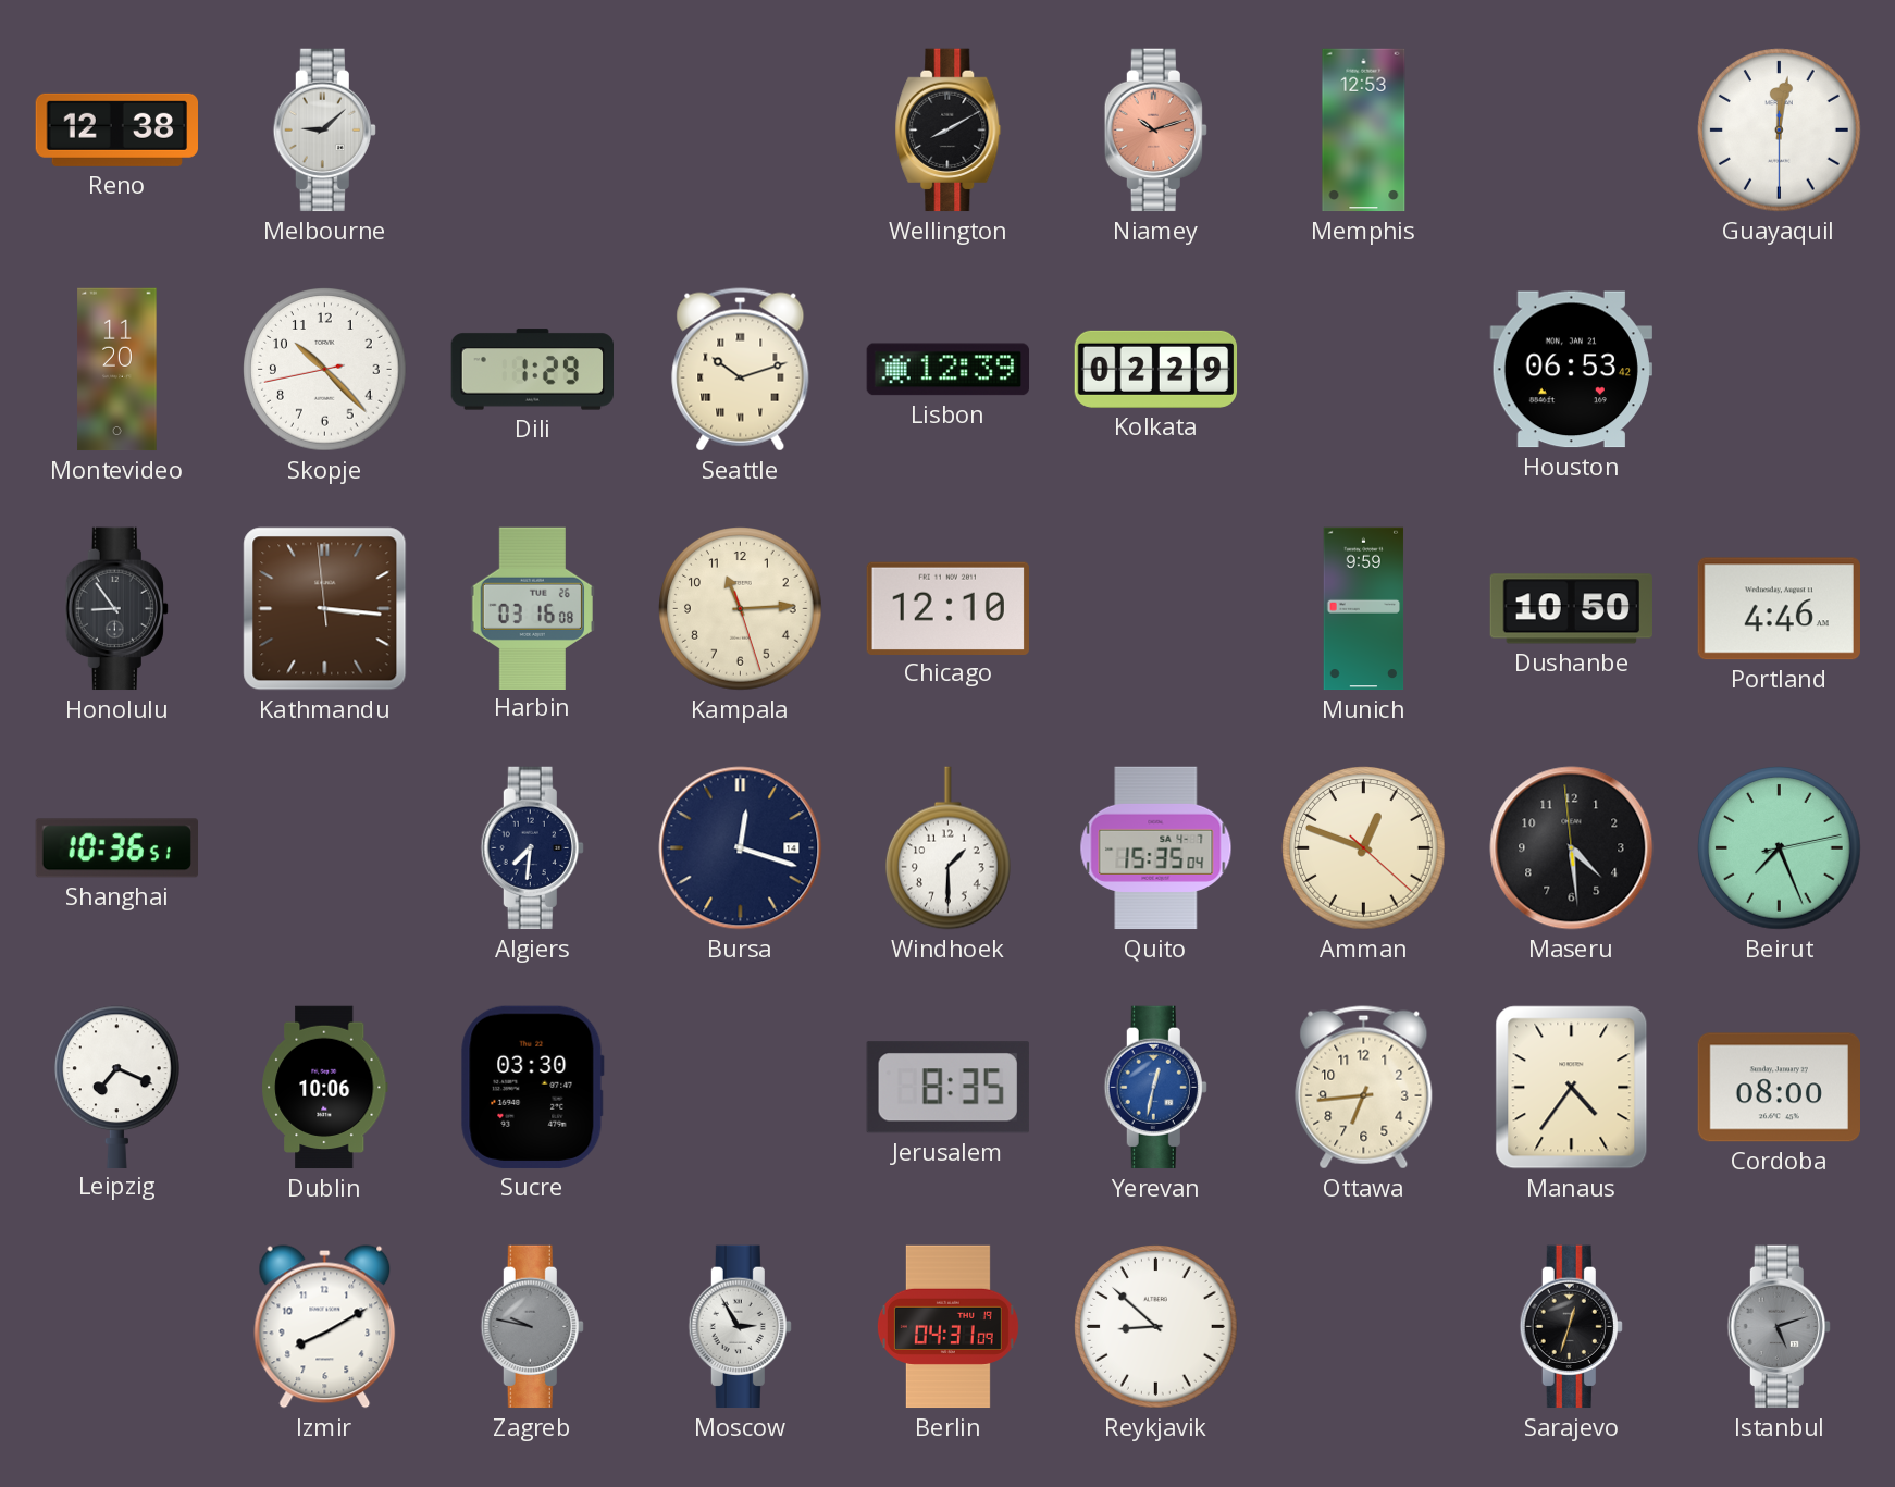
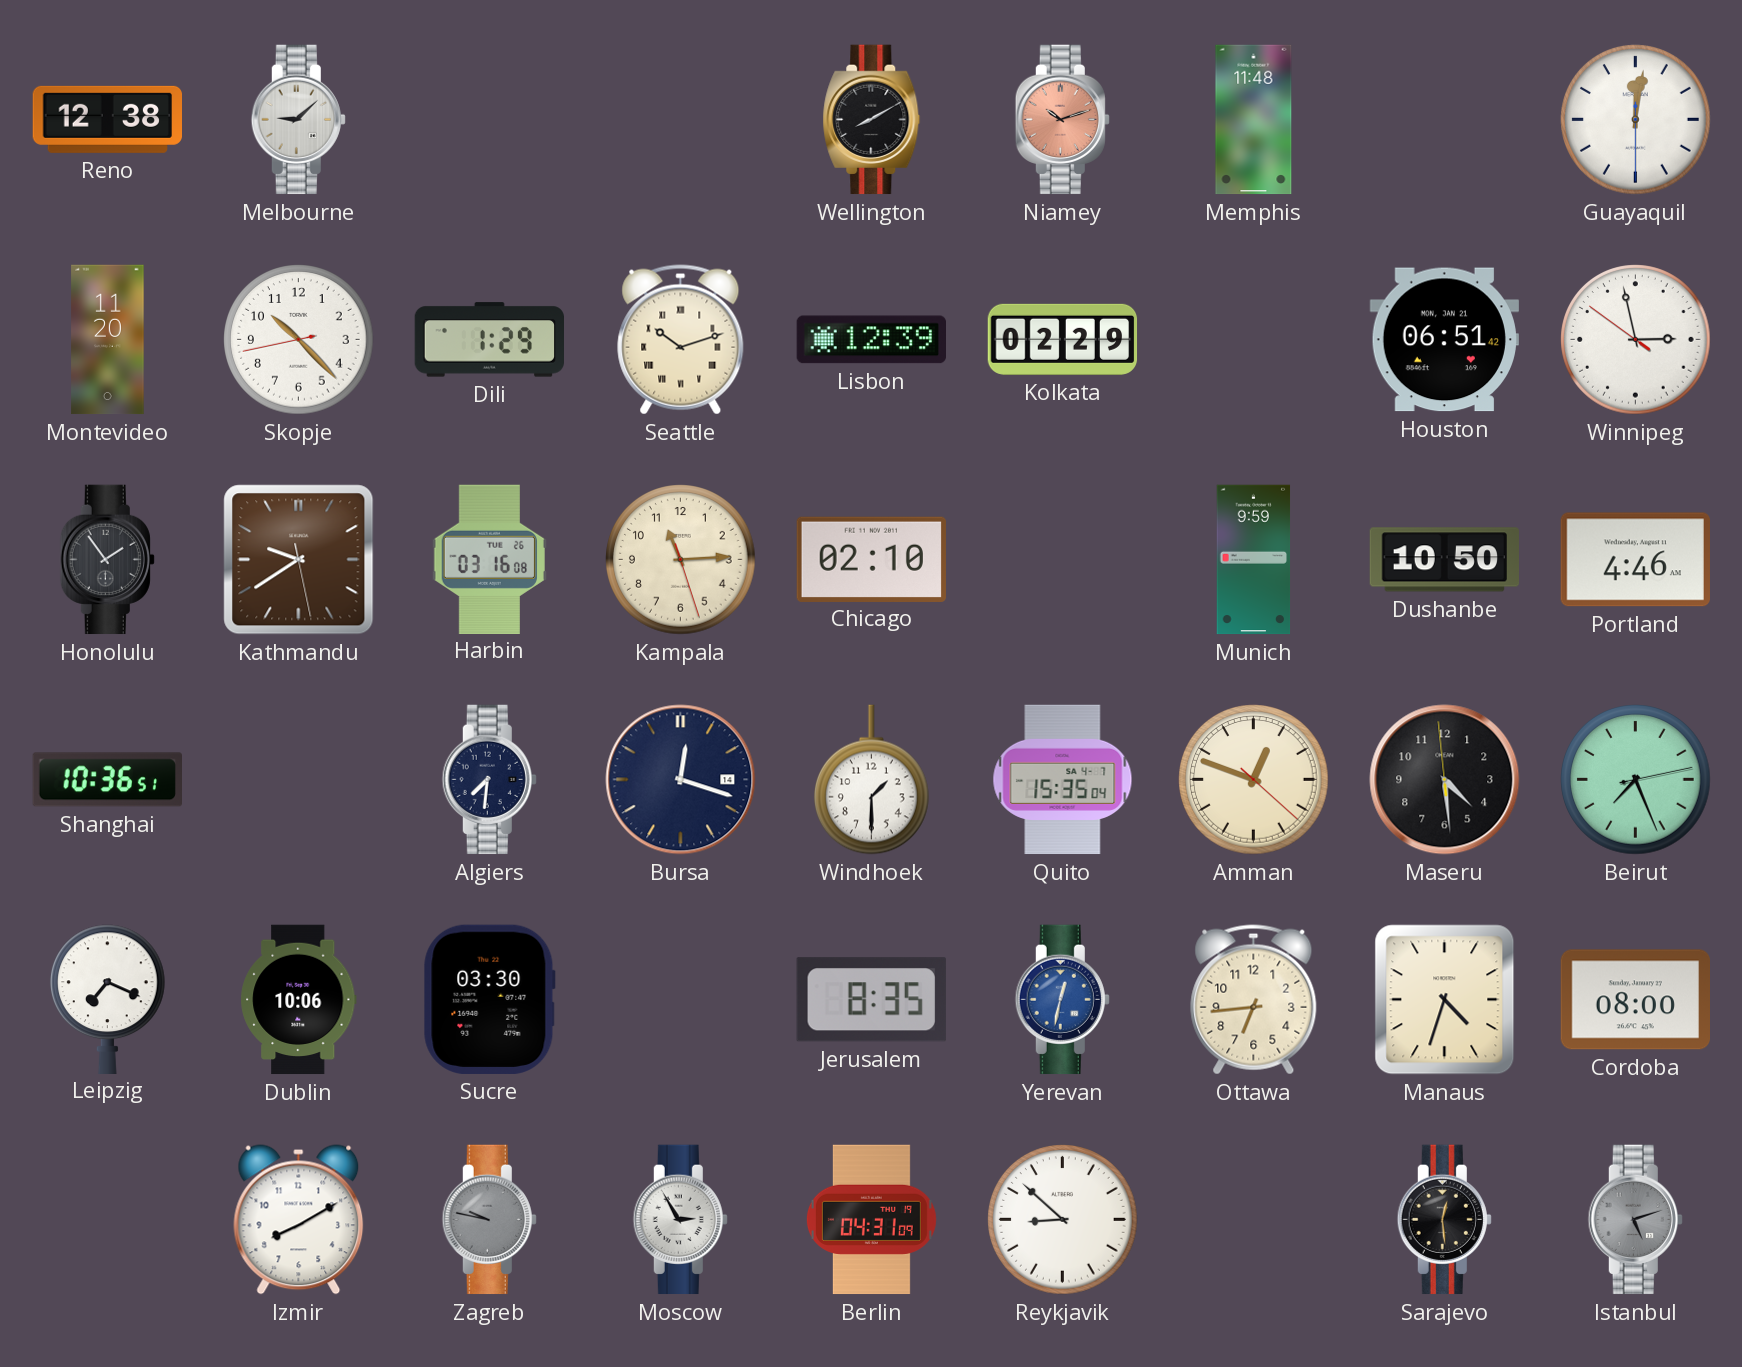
Memphis: 12:53 -> 11:48
Houston: 06:53 -> 06:51
Winnipeg: none -> 2:57
Honolulu: 8:54 -> 1:54
Kathmandu: 3:15 -> 9:39
Chicago: 12:10 -> 02:10
Manaus: 4:36 -> 4:33
Sarajevo: 12:33 -> 12:29
